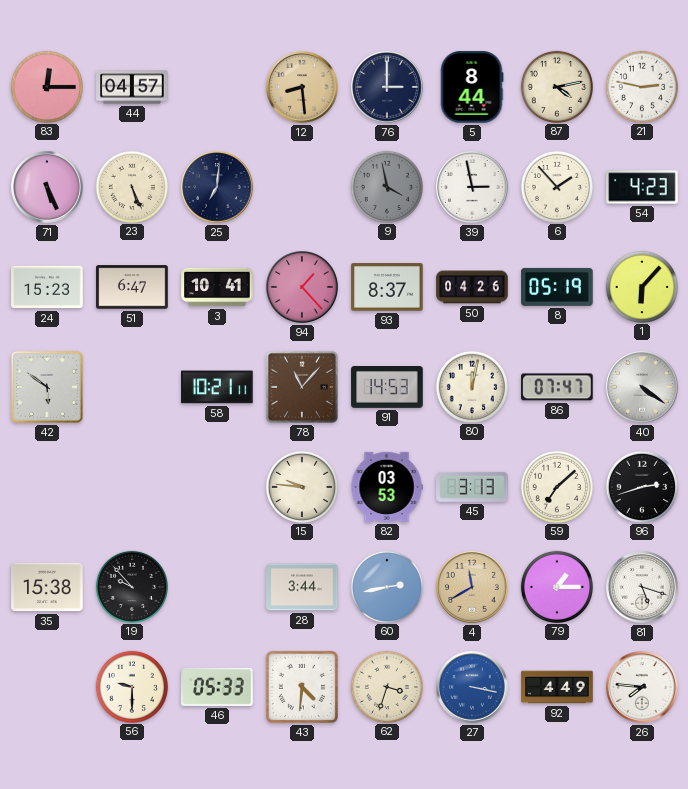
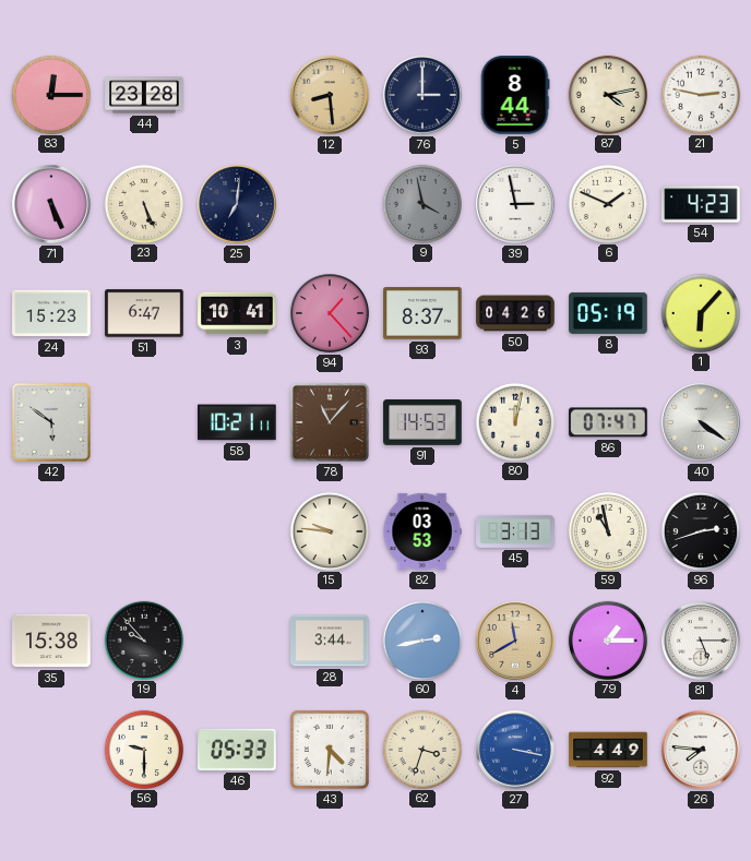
44: 04:57 -> 23:28
6: 1:53 -> 1:49
59: 7:08 -> 10:58
81: 5:18 -> 5:15
